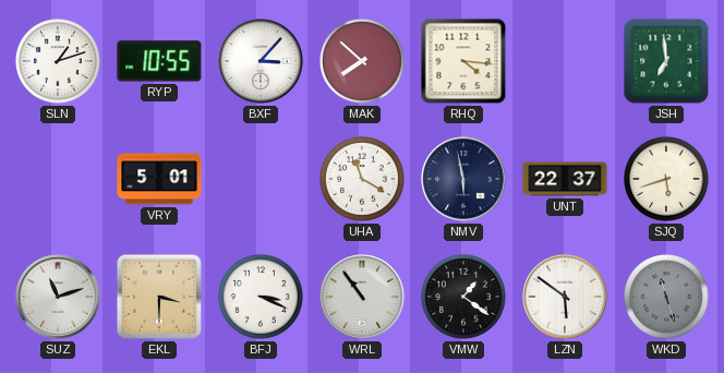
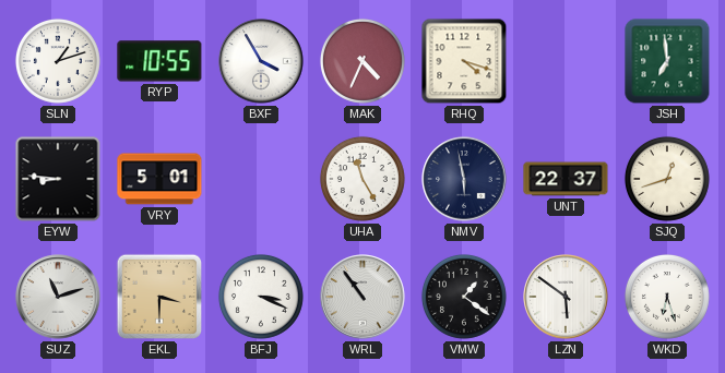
BXF: 3:07 -> 3:55
MAK: 7:52 -> 4:34
RHQ: 4:16 -> 4:18
EYW: none -> 8:46
UHA: 11:20 -> 11:25
SJQ: 5:42 -> 12:42
WKD: 11:27 -> 6:27
WKD dial: grey -> white
